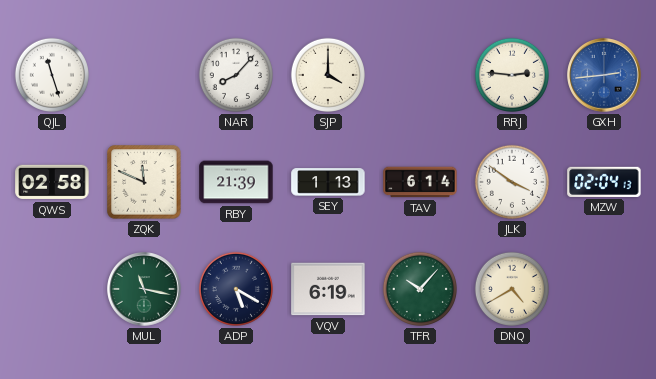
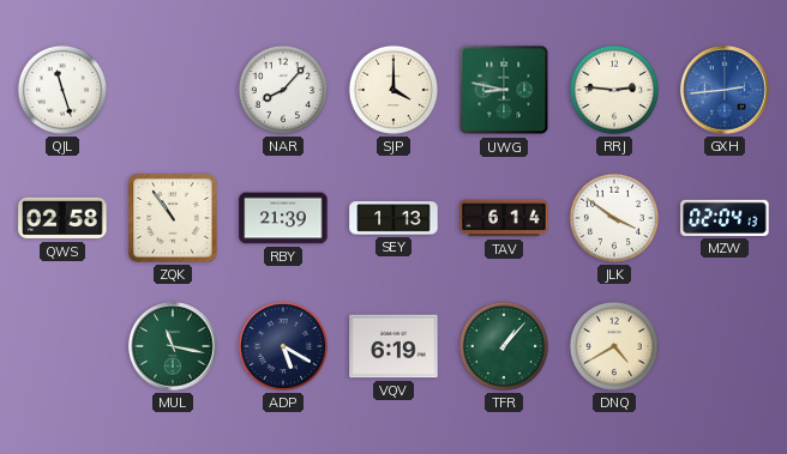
UWG: none -> 8:47
ZQK: 11:49 -> 10:54
TFR: 10:07 -> 1:07
